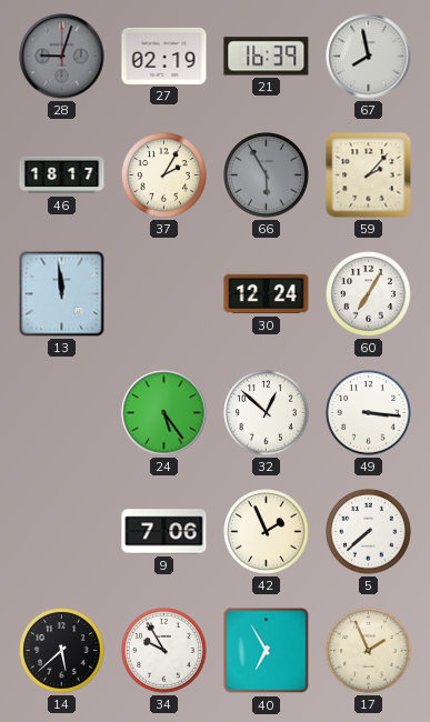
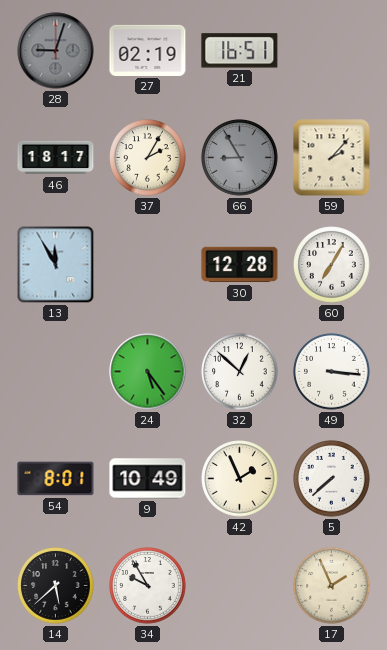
21: 16:39 -> 16:51
67: 7:58 -> none
66: 5:55 -> 8:55
13: 11:59 -> 11:55
30: 12:24 -> 12:28
54: none -> 8:01
9: 7:06 -> 10:49
40: 6:55 -> none
